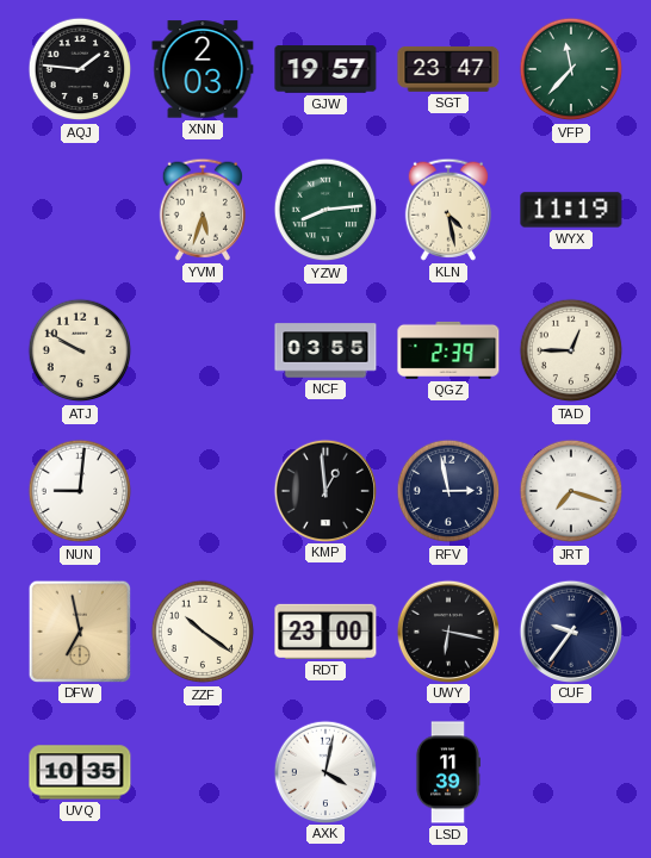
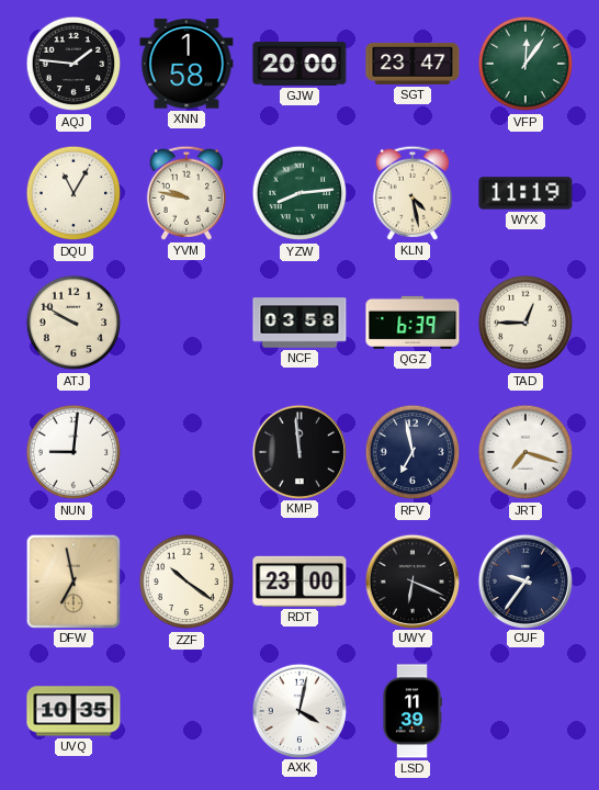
XNN: 2:03 -> 1:58
GJW: 19:57 -> 20:00
VFP: 11:37 -> 12:06
DQU: none -> 11:05
YVM: 5:33 -> 9:47
NCF: 03:55 -> 03:58
QGZ: 2:39 -> 6:39
KMP: 12:59 -> 11:59
RFV: 2:58 -> 6:58
UWY: 6:17 -> 6:19
